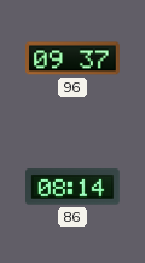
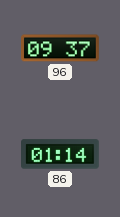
86: 08:14 -> 01:14
